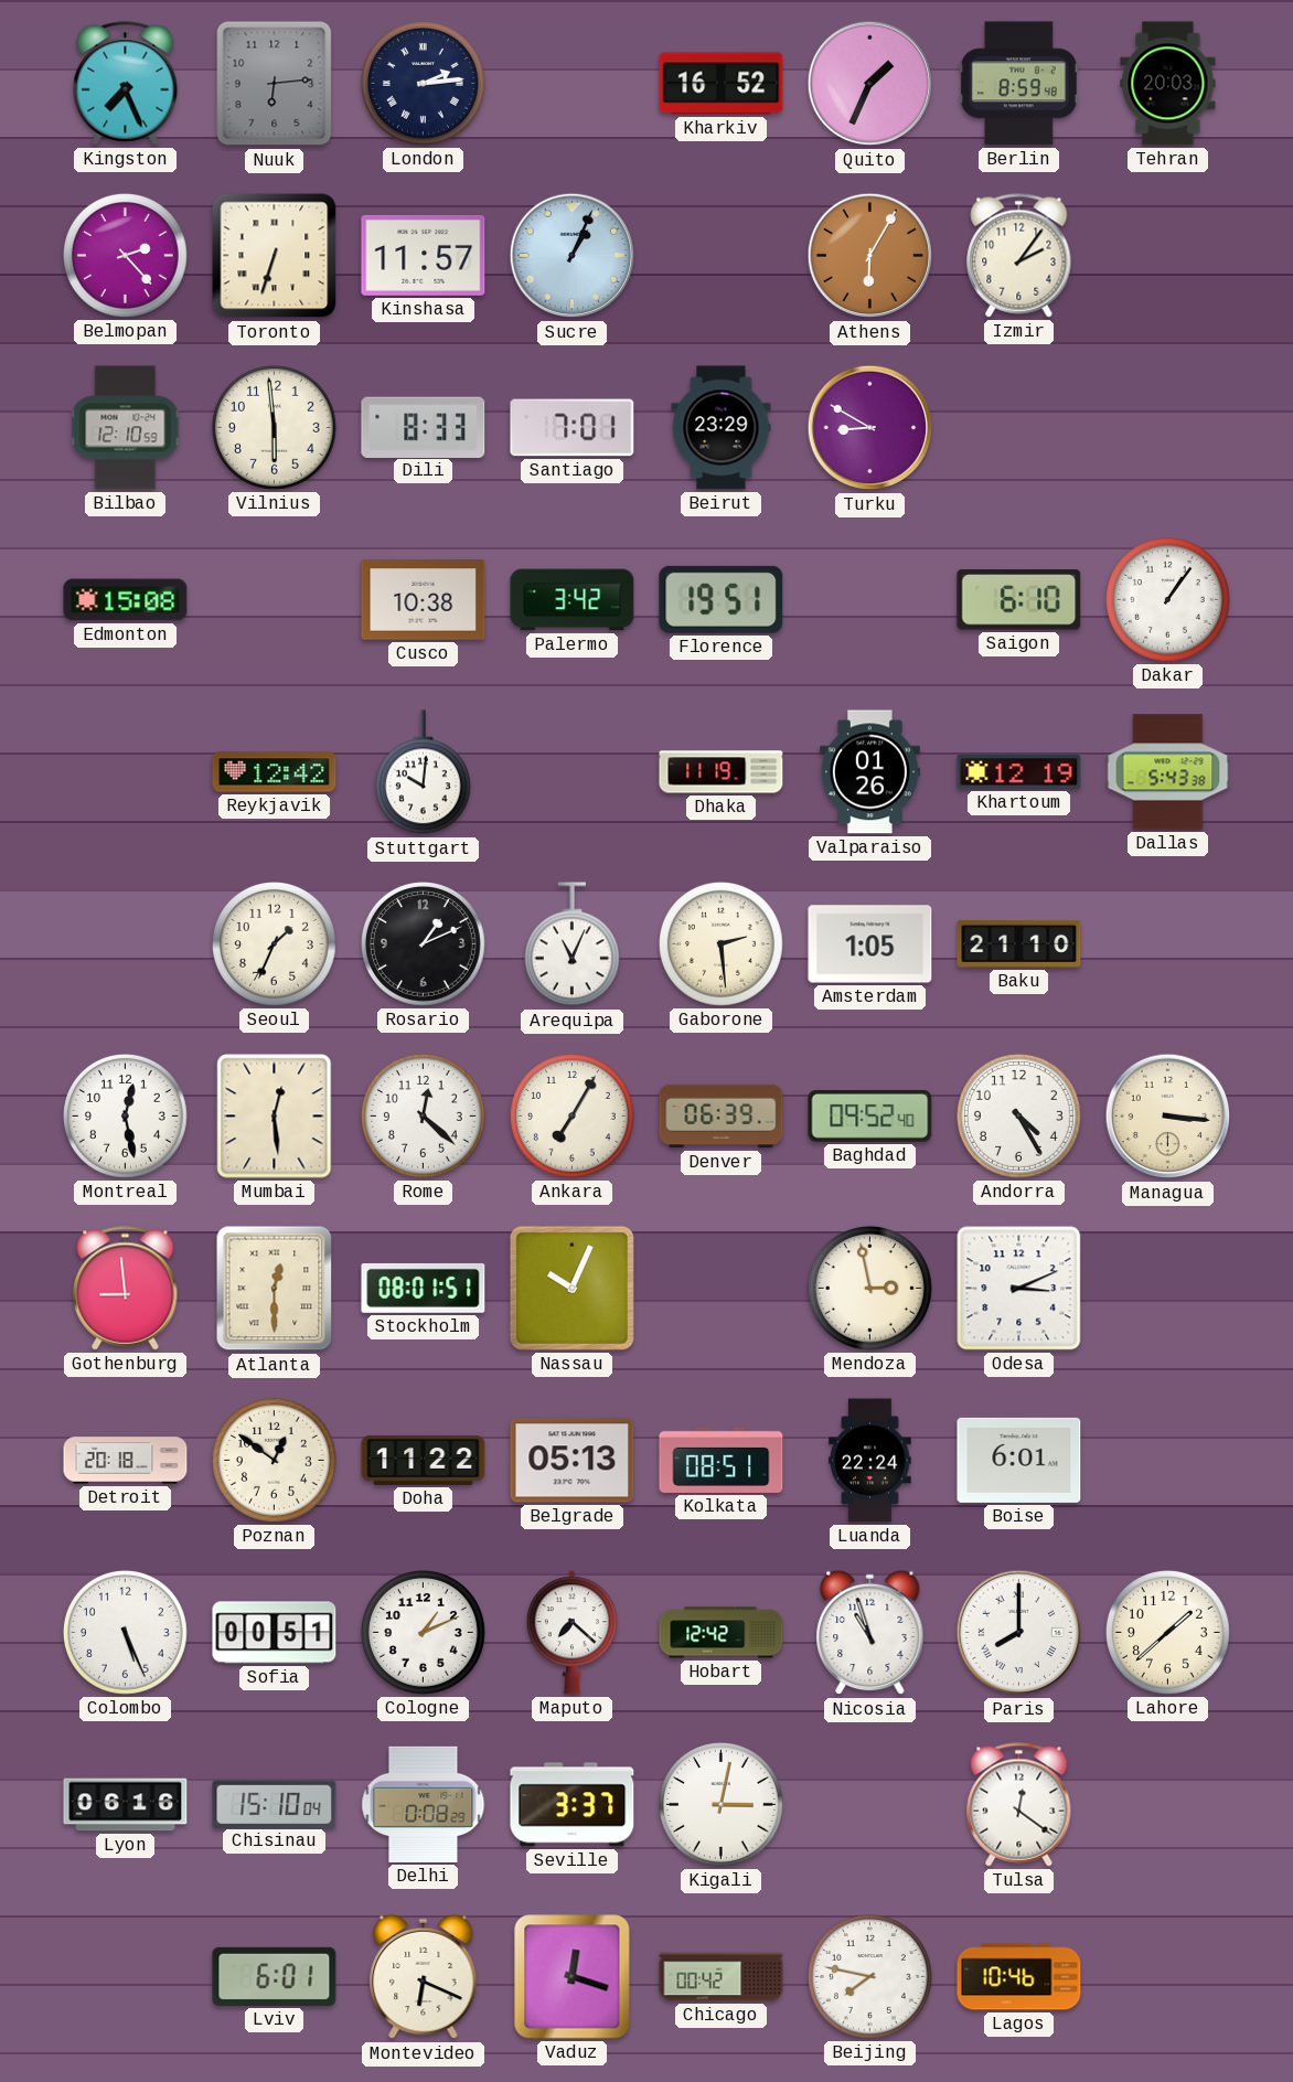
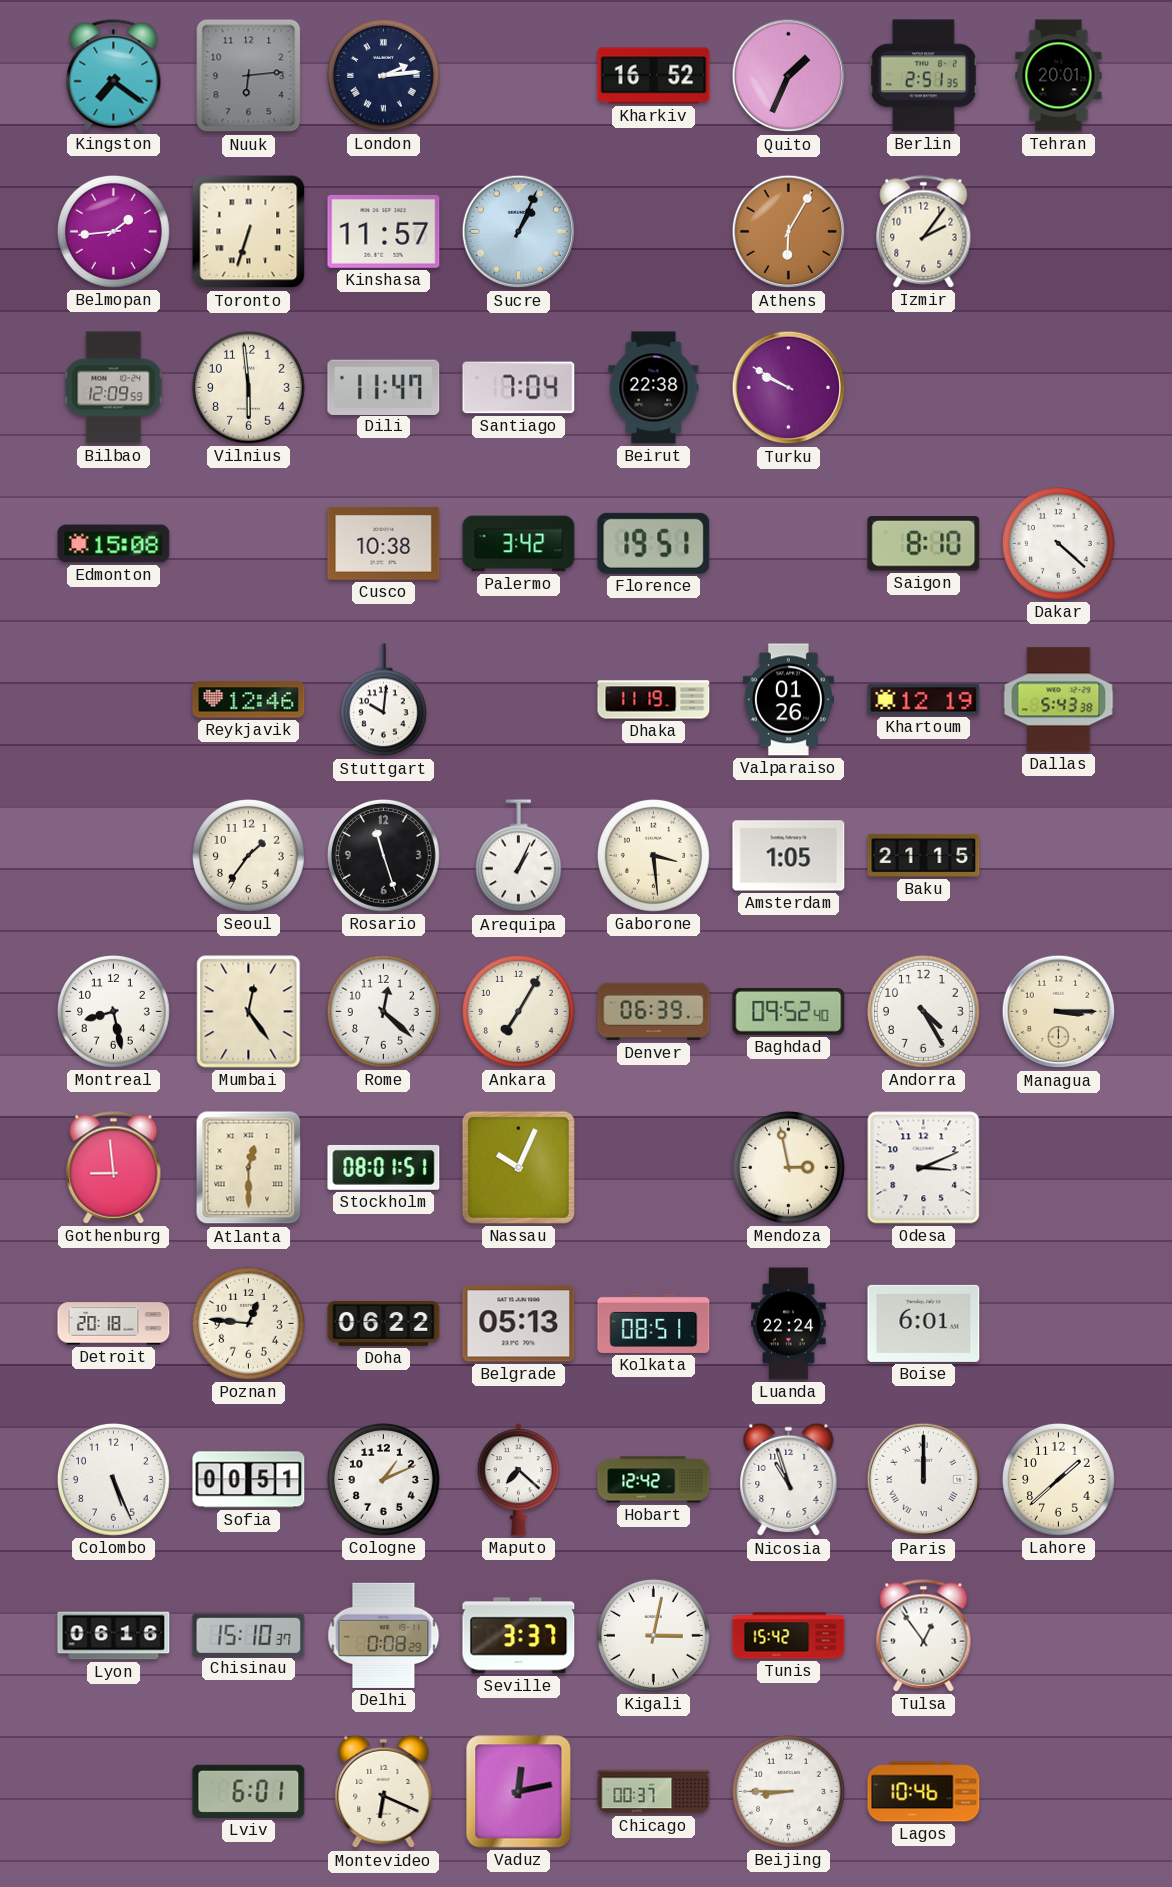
Kingston: 7:26 -> 7:21
Berlin: 8:59 -> 2:51
Tehran: 20:03 -> 20:01
Belmopan: 2:23 -> 1:44
Bilbao: 12:10 -> 12:09
Dili: 8:33 -> 11:47
Santiago: 7:01 -> 7:04
Beirut: 23:29 -> 22:38
Turku: 8:50 -> 9:50
Saigon: 6:10 -> 8:10
Dakar: 1:06 -> 4:22
Reykjavik: 12:42 -> 12:46
Seoul: 1:34 -> 1:36
Rosario: 1:11 -> 11:27
Arequipa: 11:04 -> 1:04
Gaborone: 2:29 -> 3:29
Baku: 21:10 -> 21:15
Montreal: 12:28 -> 8:28
Mumbai: 12:29 -> 12:24
Managua: 3:16 -> 3:15
Poznan: 12:51 -> 12:46
Doha: 11:22 -> 06:22
Paris: 8:00 -> 12:00
Chisinau: 15:10:04 -> 15:10:37
Tunis: none -> 15:42
Tulsa: 12:21 -> 12:54
Vaduz: 12:18 -> 12:13
Chicago: 00:42 -> 00:37
Beijing: 7:47 -> 8:45
